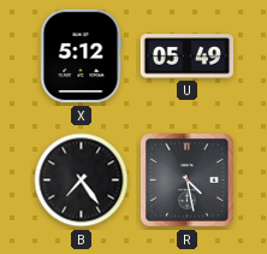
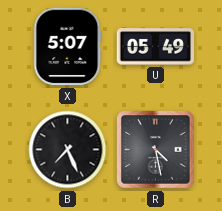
X: 5:12 -> 5:07
B: 7:24 -> 7:26
